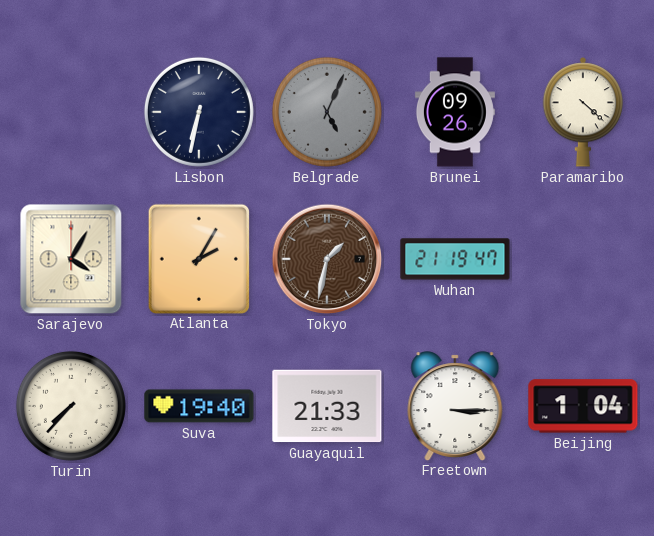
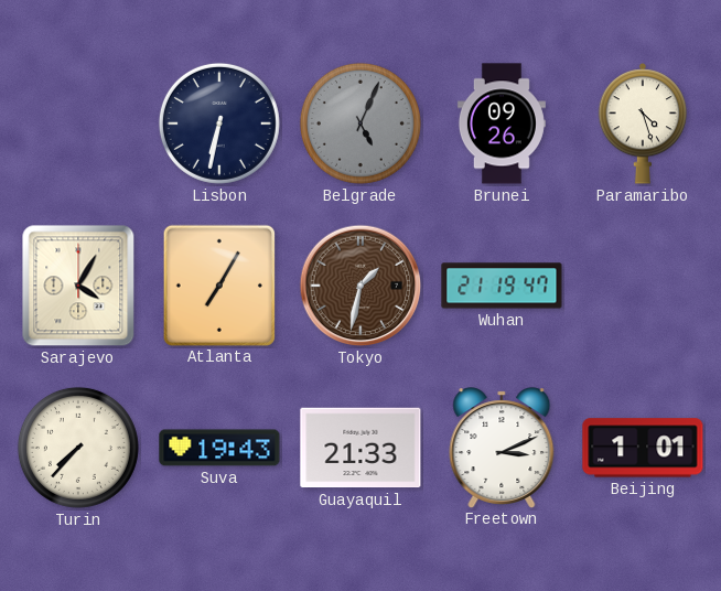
Paramaribo: 4:22 -> 4:27
Atlanta: 2:05 -> 7:05
Suva: 19:40 -> 19:43
Freetown: 3:15 -> 3:11
Beijing: 1:04 -> 1:01
